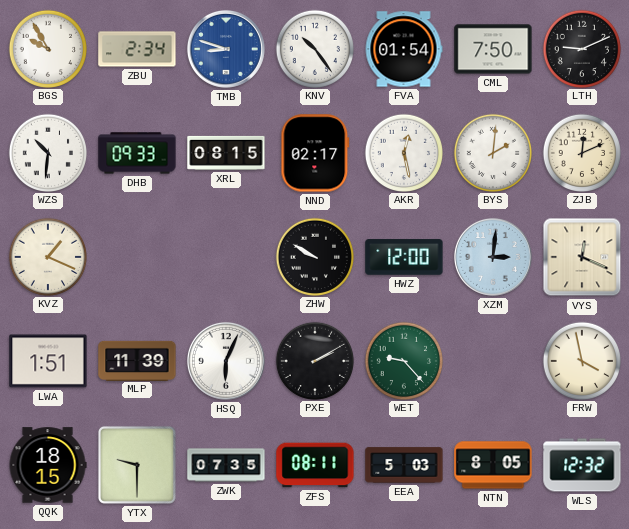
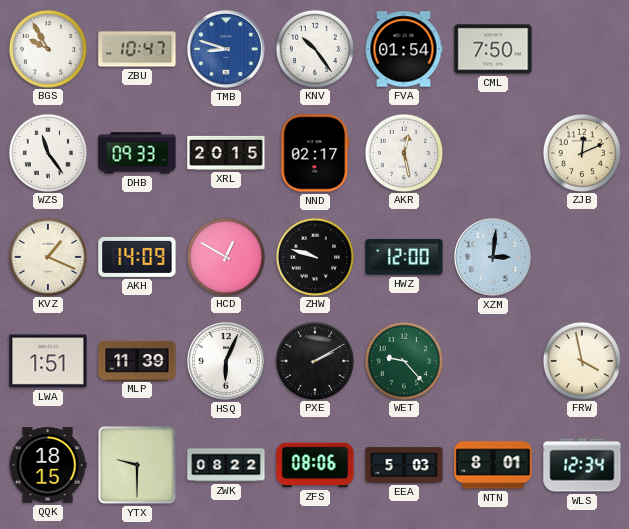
ZBU: 2:34 -> 10:47
LTH: 9:11 -> none
WZS: 10:31 -> 11:24
XRL: 08:15 -> 20:15
BYS: 2:01 -> none
AKH: none -> 14:09
HCD: none -> 12:50
ZHW: 9:50 -> 9:48
VYS: 12:19 -> none
ZWK: 07:35 -> 08:22
ZFS: 08:11 -> 08:06
NTN: 8:05 -> 8:01
WLS: 12:32 -> 12:34
